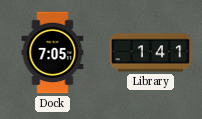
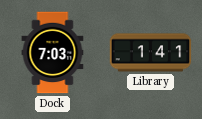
Dock: 7:05 -> 7:03
